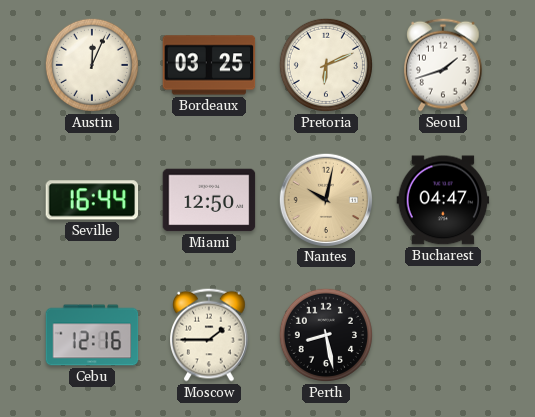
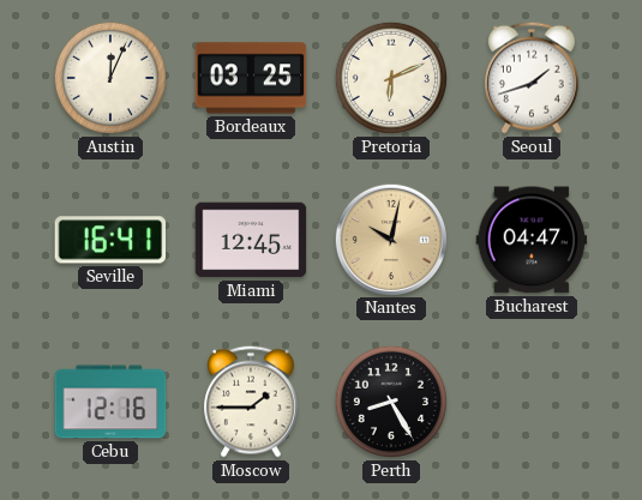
Seville: 16:44 -> 16:41
Miami: 12:50 -> 12:45
Perth: 8:28 -> 8:25
